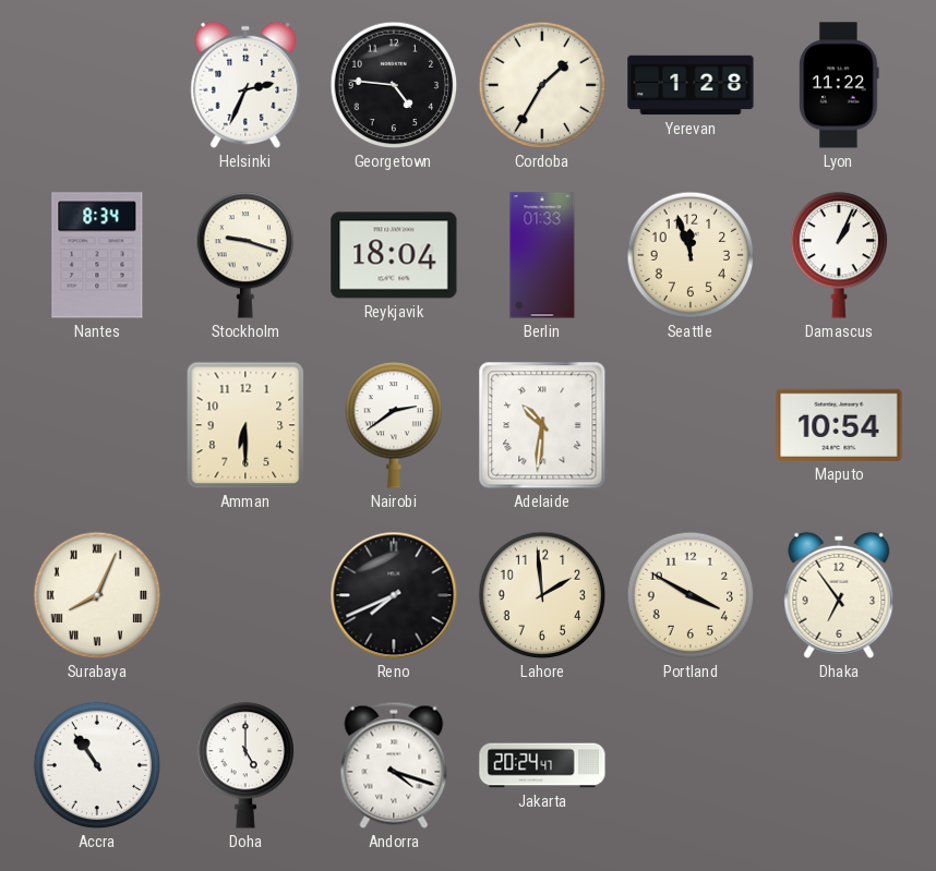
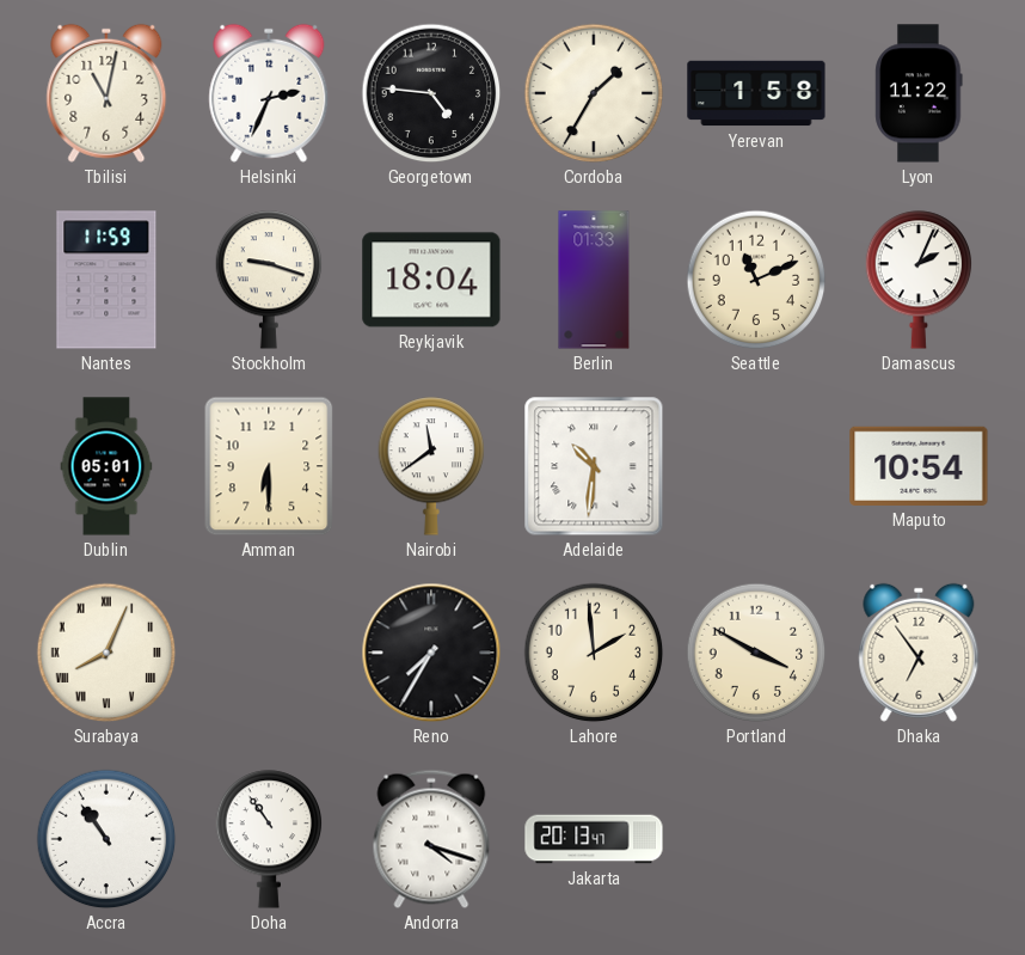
Tbilisi: none -> 11:02
Yerevan: 1:28 -> 1:58
Nantes: 8:34 -> 11:59
Seattle: 11:57 -> 11:11
Damascus: 1:04 -> 2:04
Dublin: none -> 05:01
Nairobi: 2:39 -> 11:39
Reno: 7:41 -> 7:35
Doha: 5:00 -> 10:54
Jakarta: 20:24 -> 20:13
